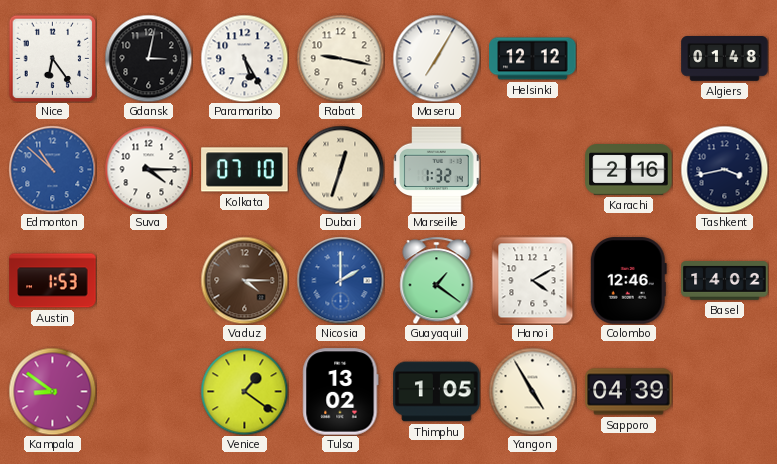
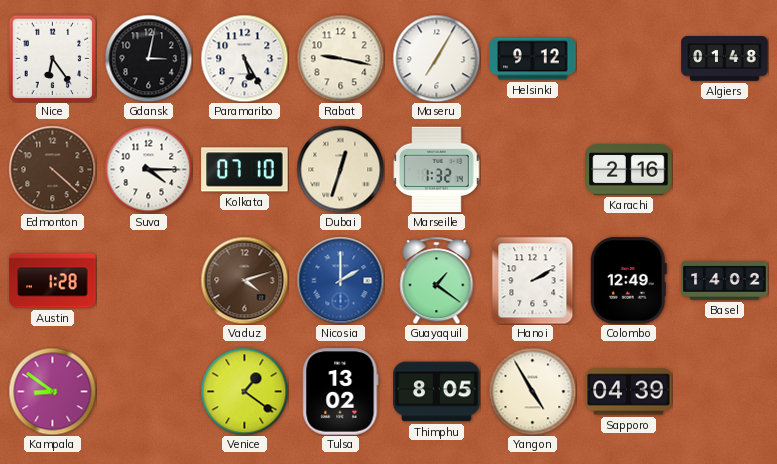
Helsinki: 12:12 -> 9:12
Edmonton: 10:52 -> 4:22
Edmonton dial: blue -> brown
Tashkent: 3:43 -> none
Austin: 1:53 -> 1:28
Vaduz: 4:15 -> 4:12
Hanoi: 4:10 -> 2:10
Colombo: 12:46 -> 12:49
Thimphu: 1:05 -> 8:05
